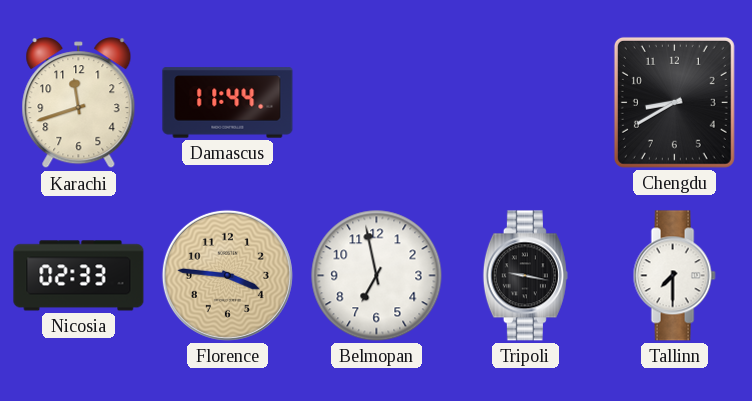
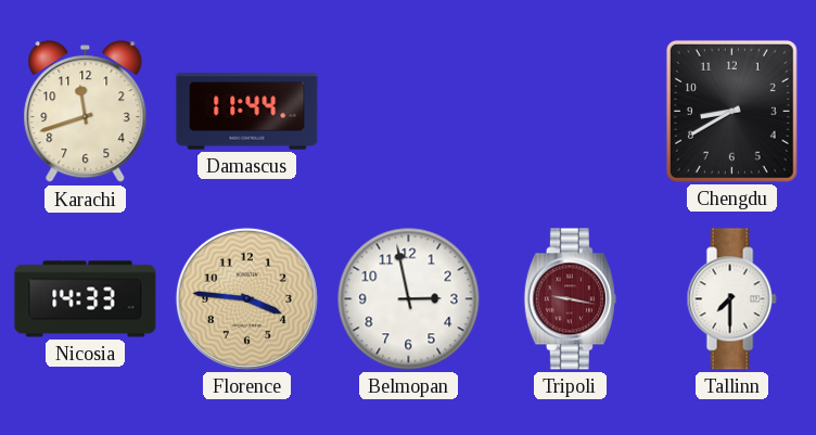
Nicosia: 02:33 -> 14:33
Belmopan: 6:58 -> 2:58
Tripoli dial: black -> burgundy
